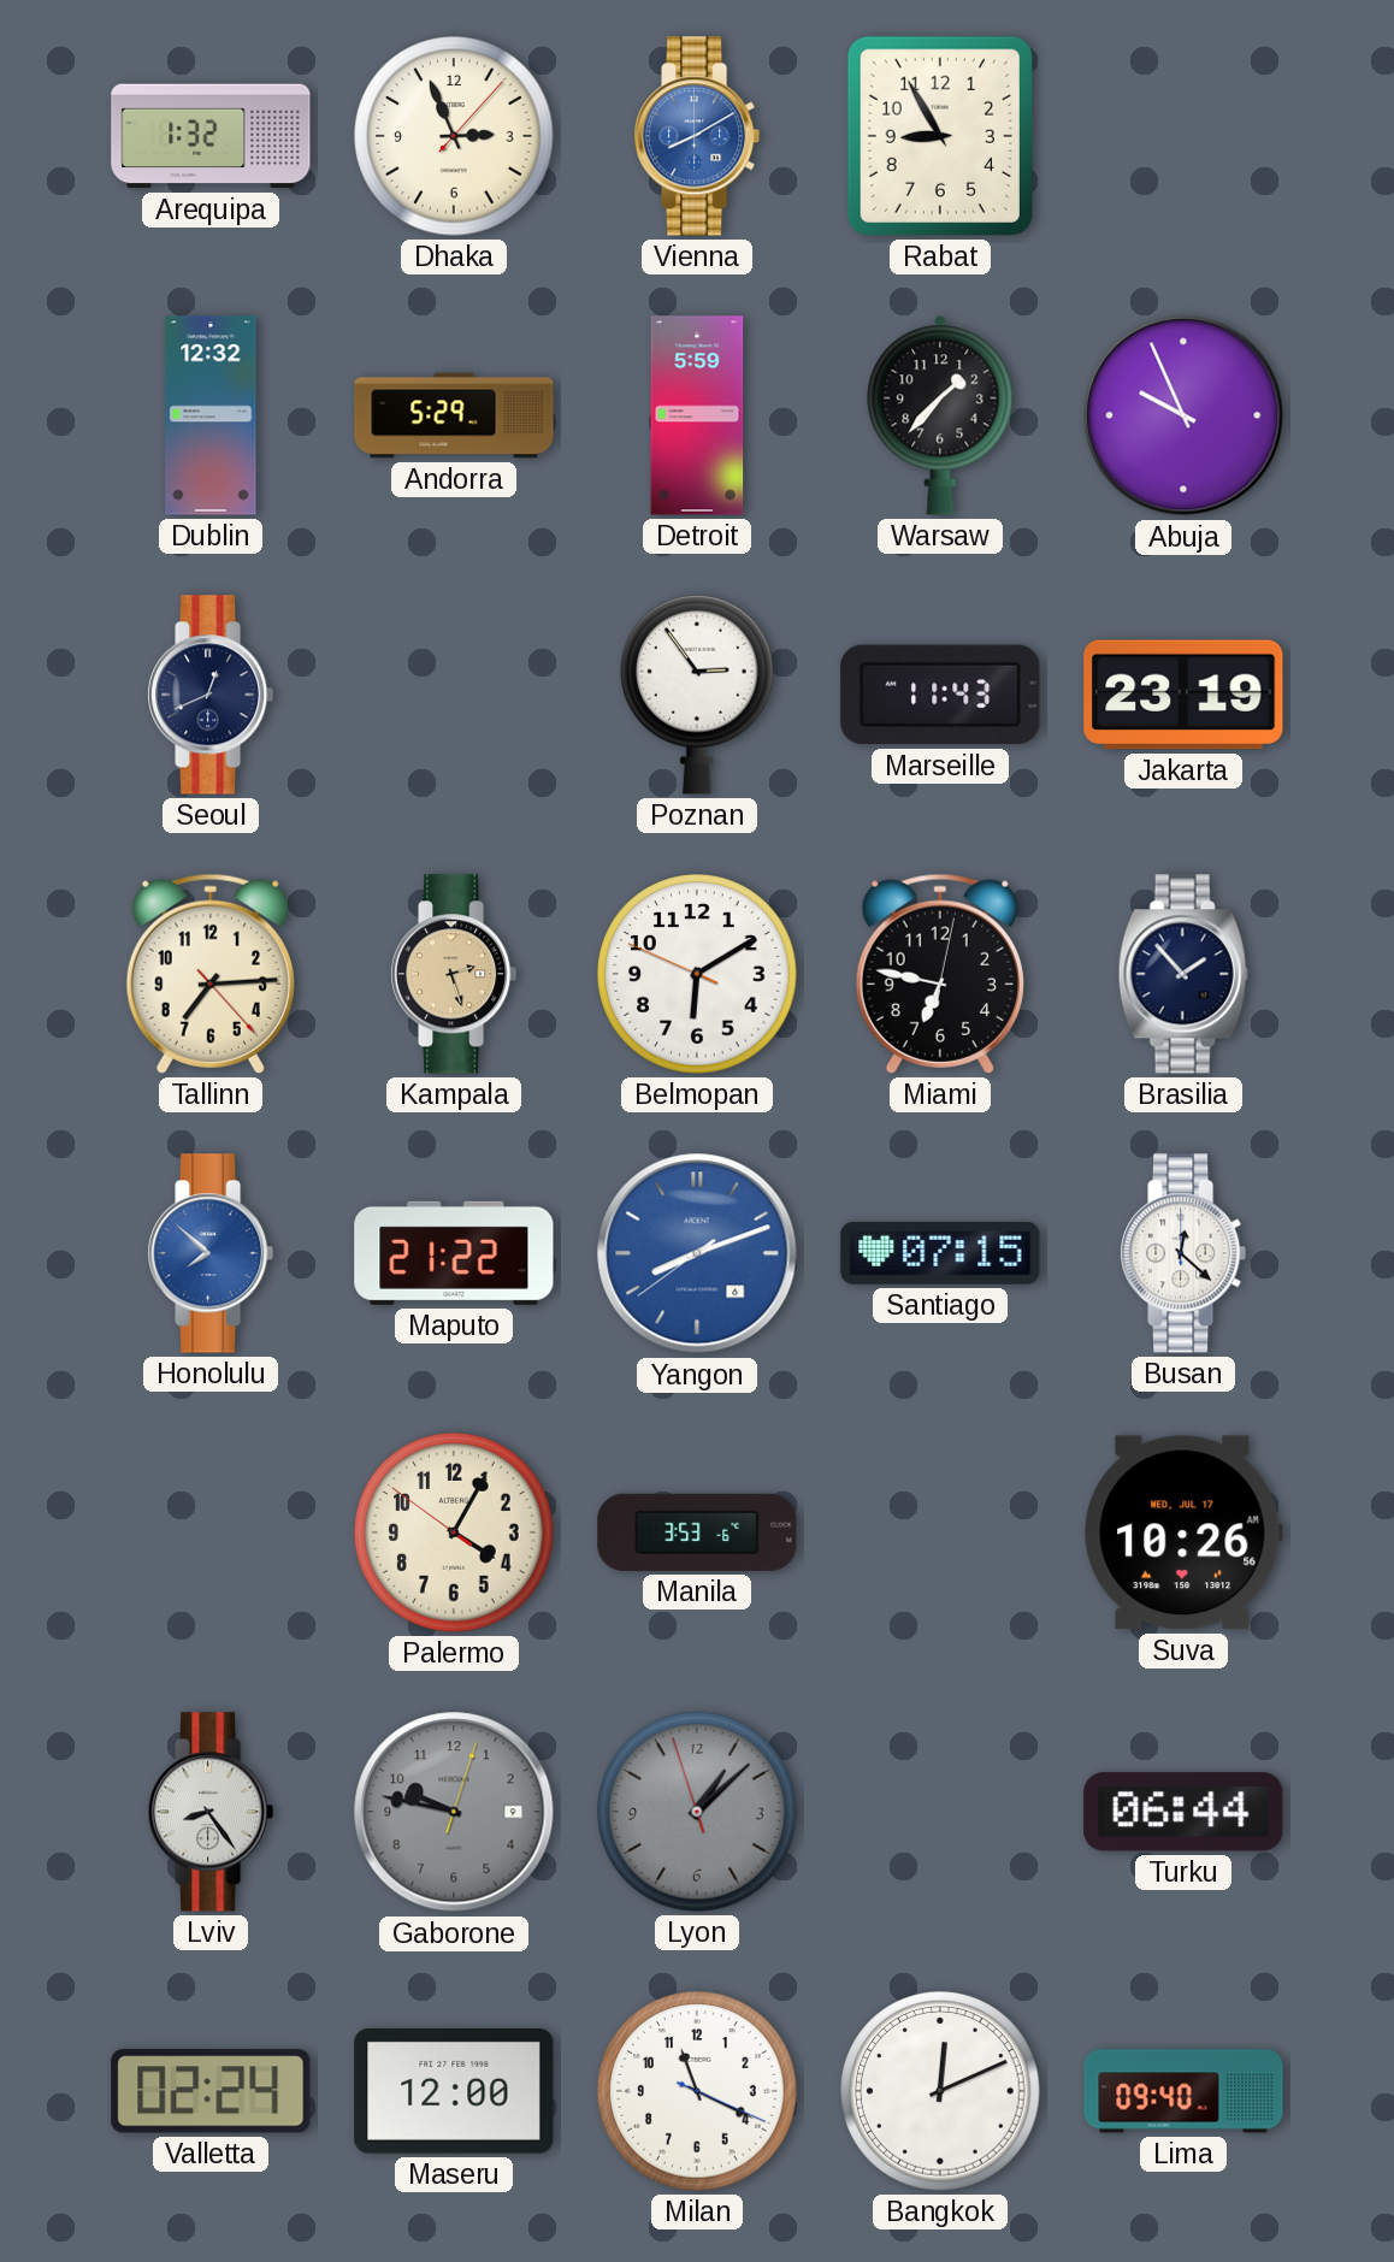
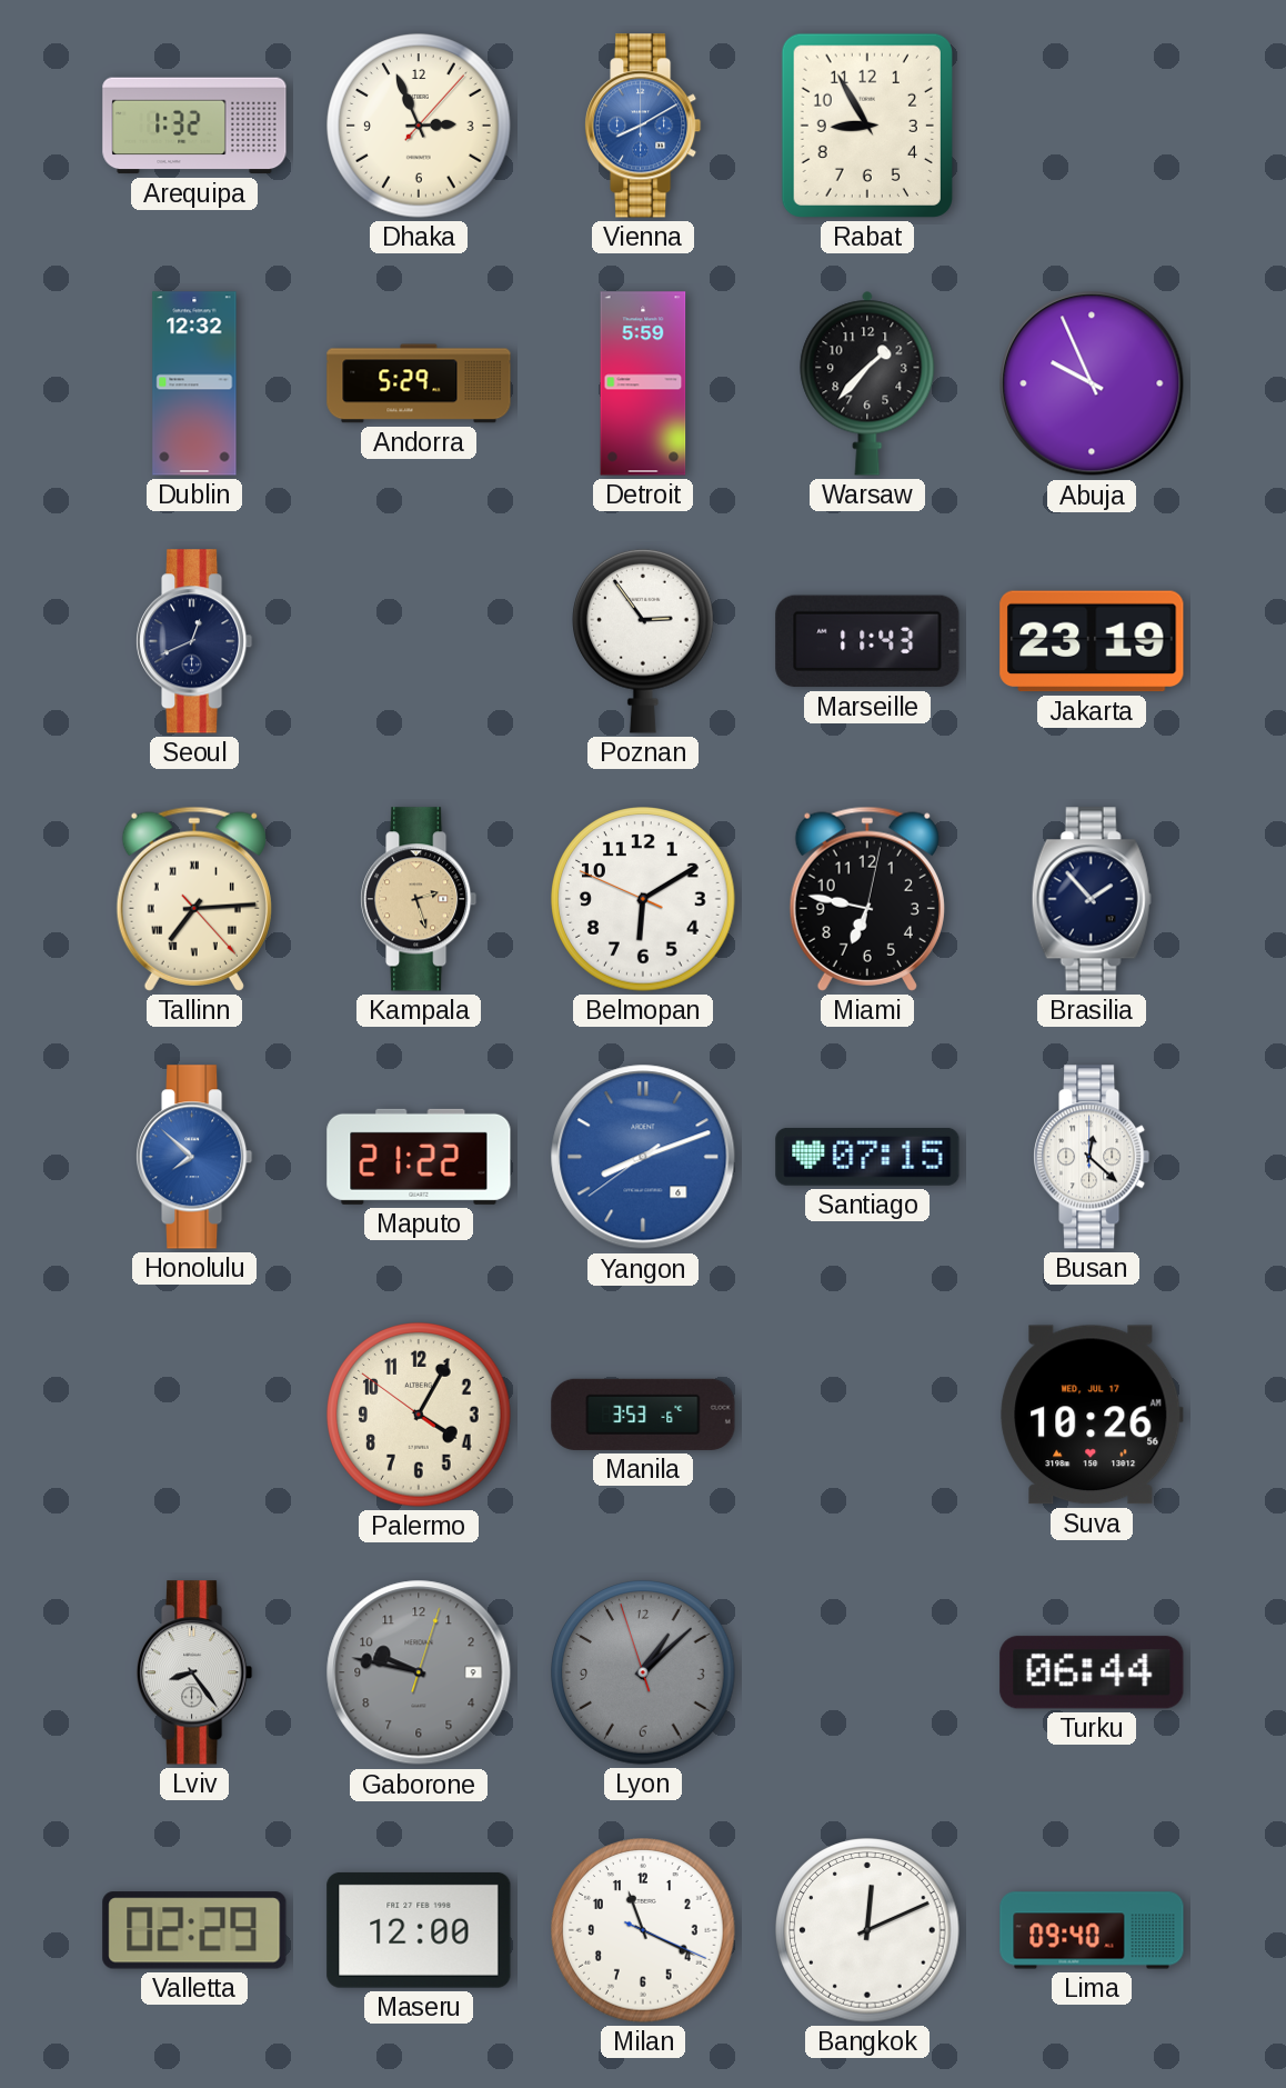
Tallinn numerals: Arabic -> Roman
Valletta: 02:24 -> 02:29
